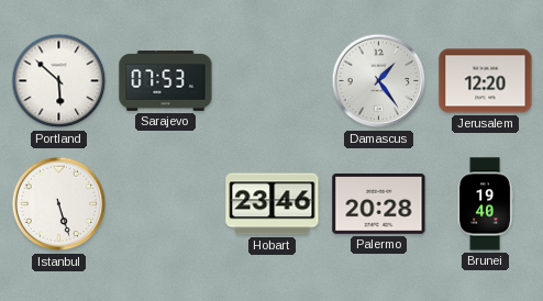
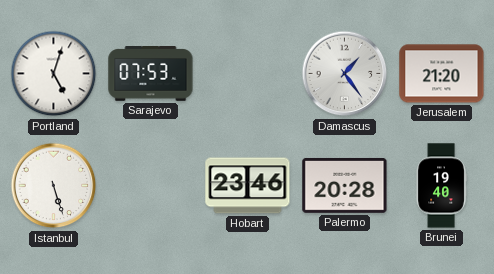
Portland: 5:52 -> 5:03
Jerusalem: 12:20 -> 21:20
